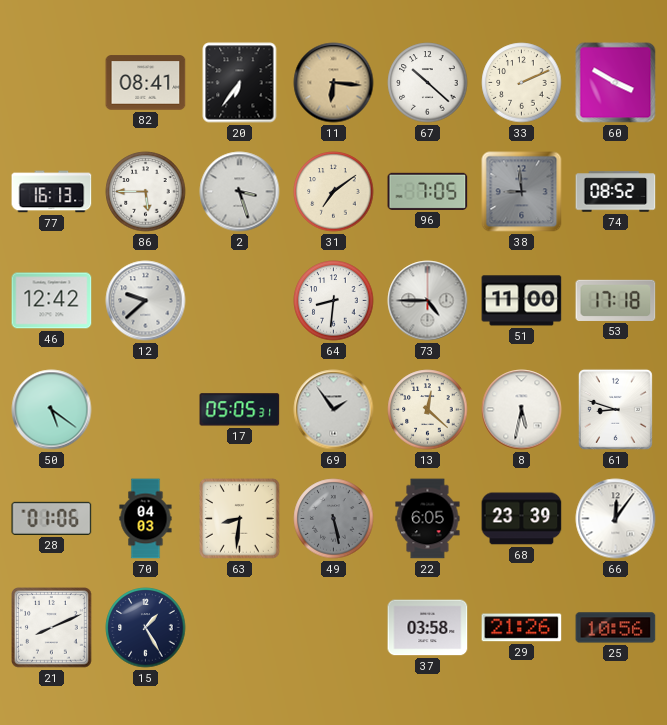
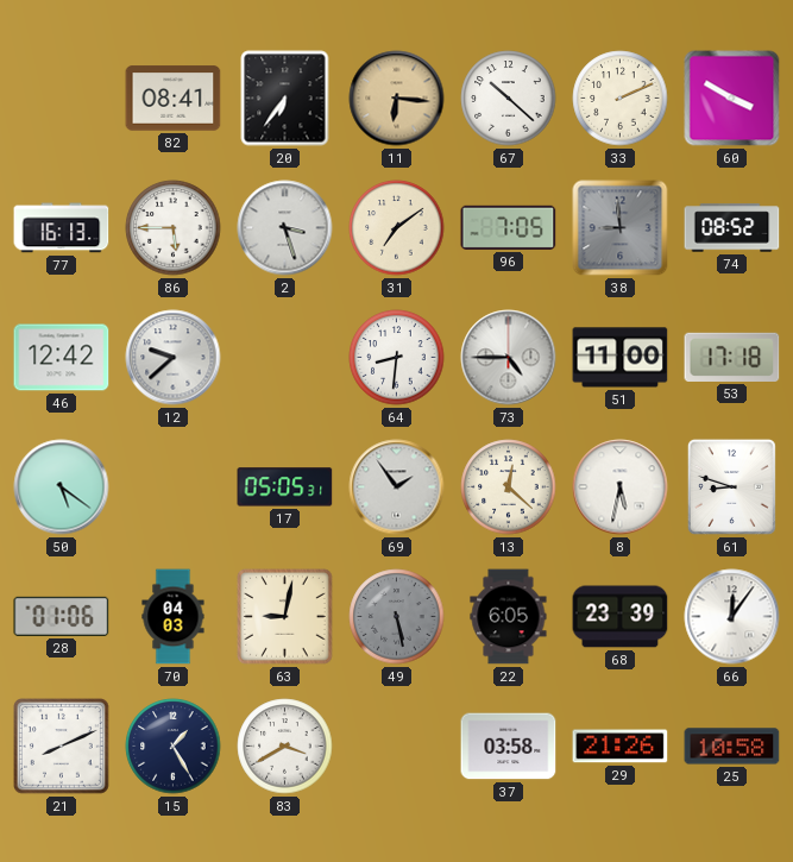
63: 8:31 -> 9:02
83: none -> 3:40
25: 10:56 -> 10:58
